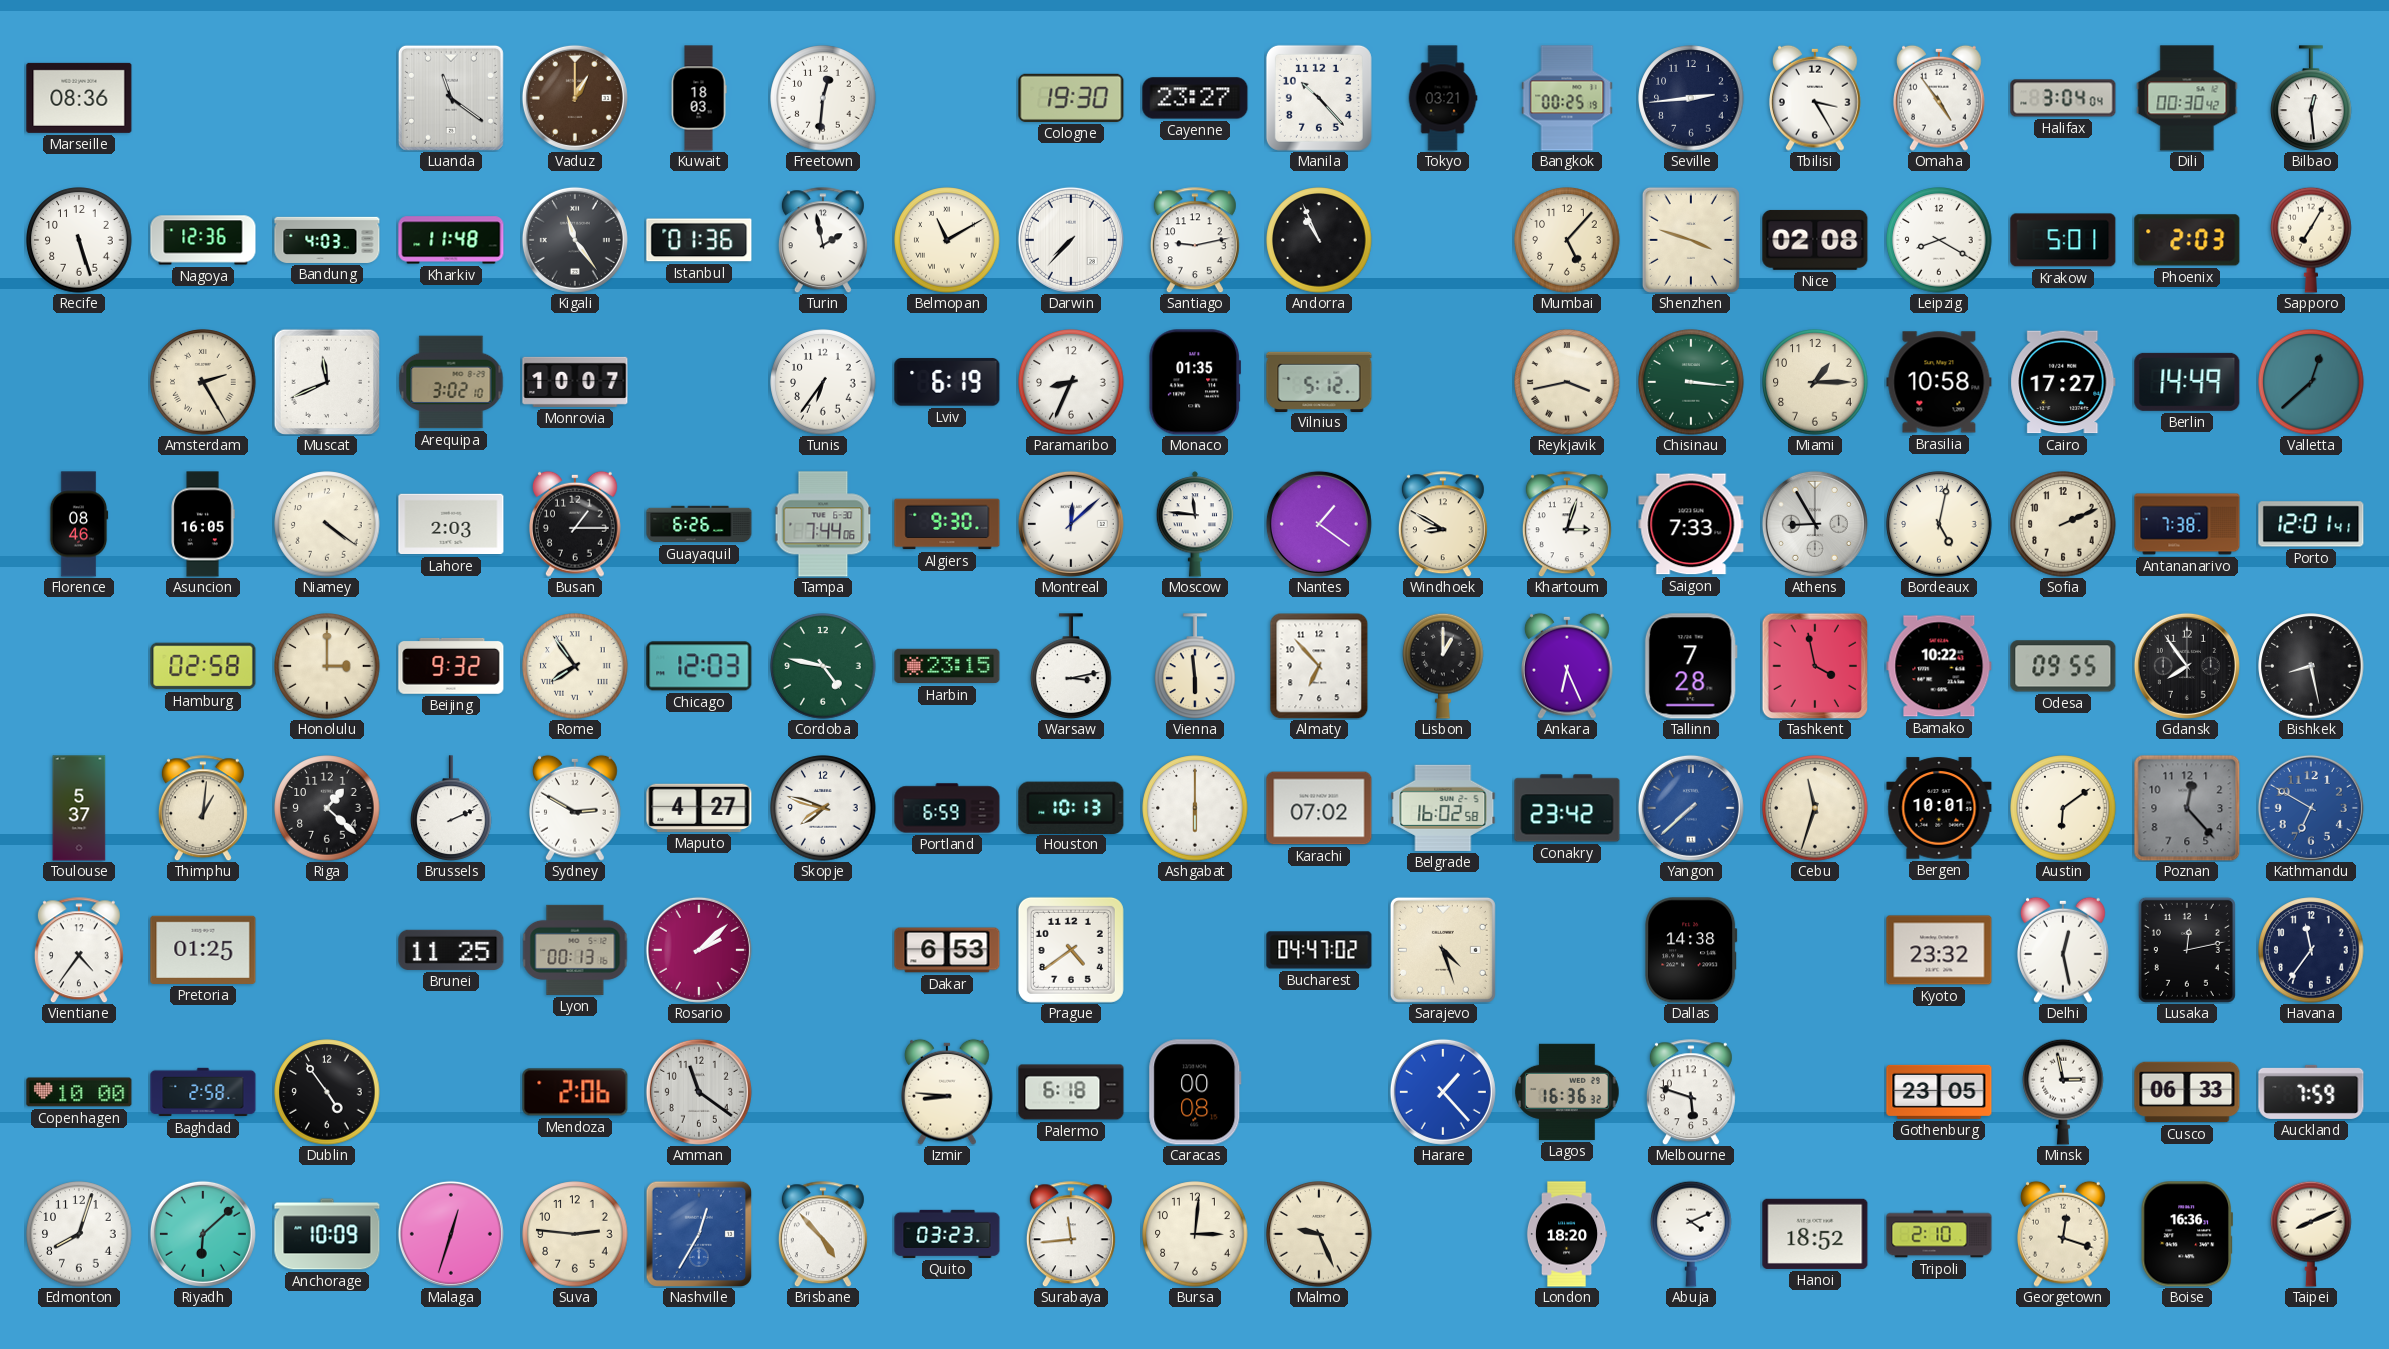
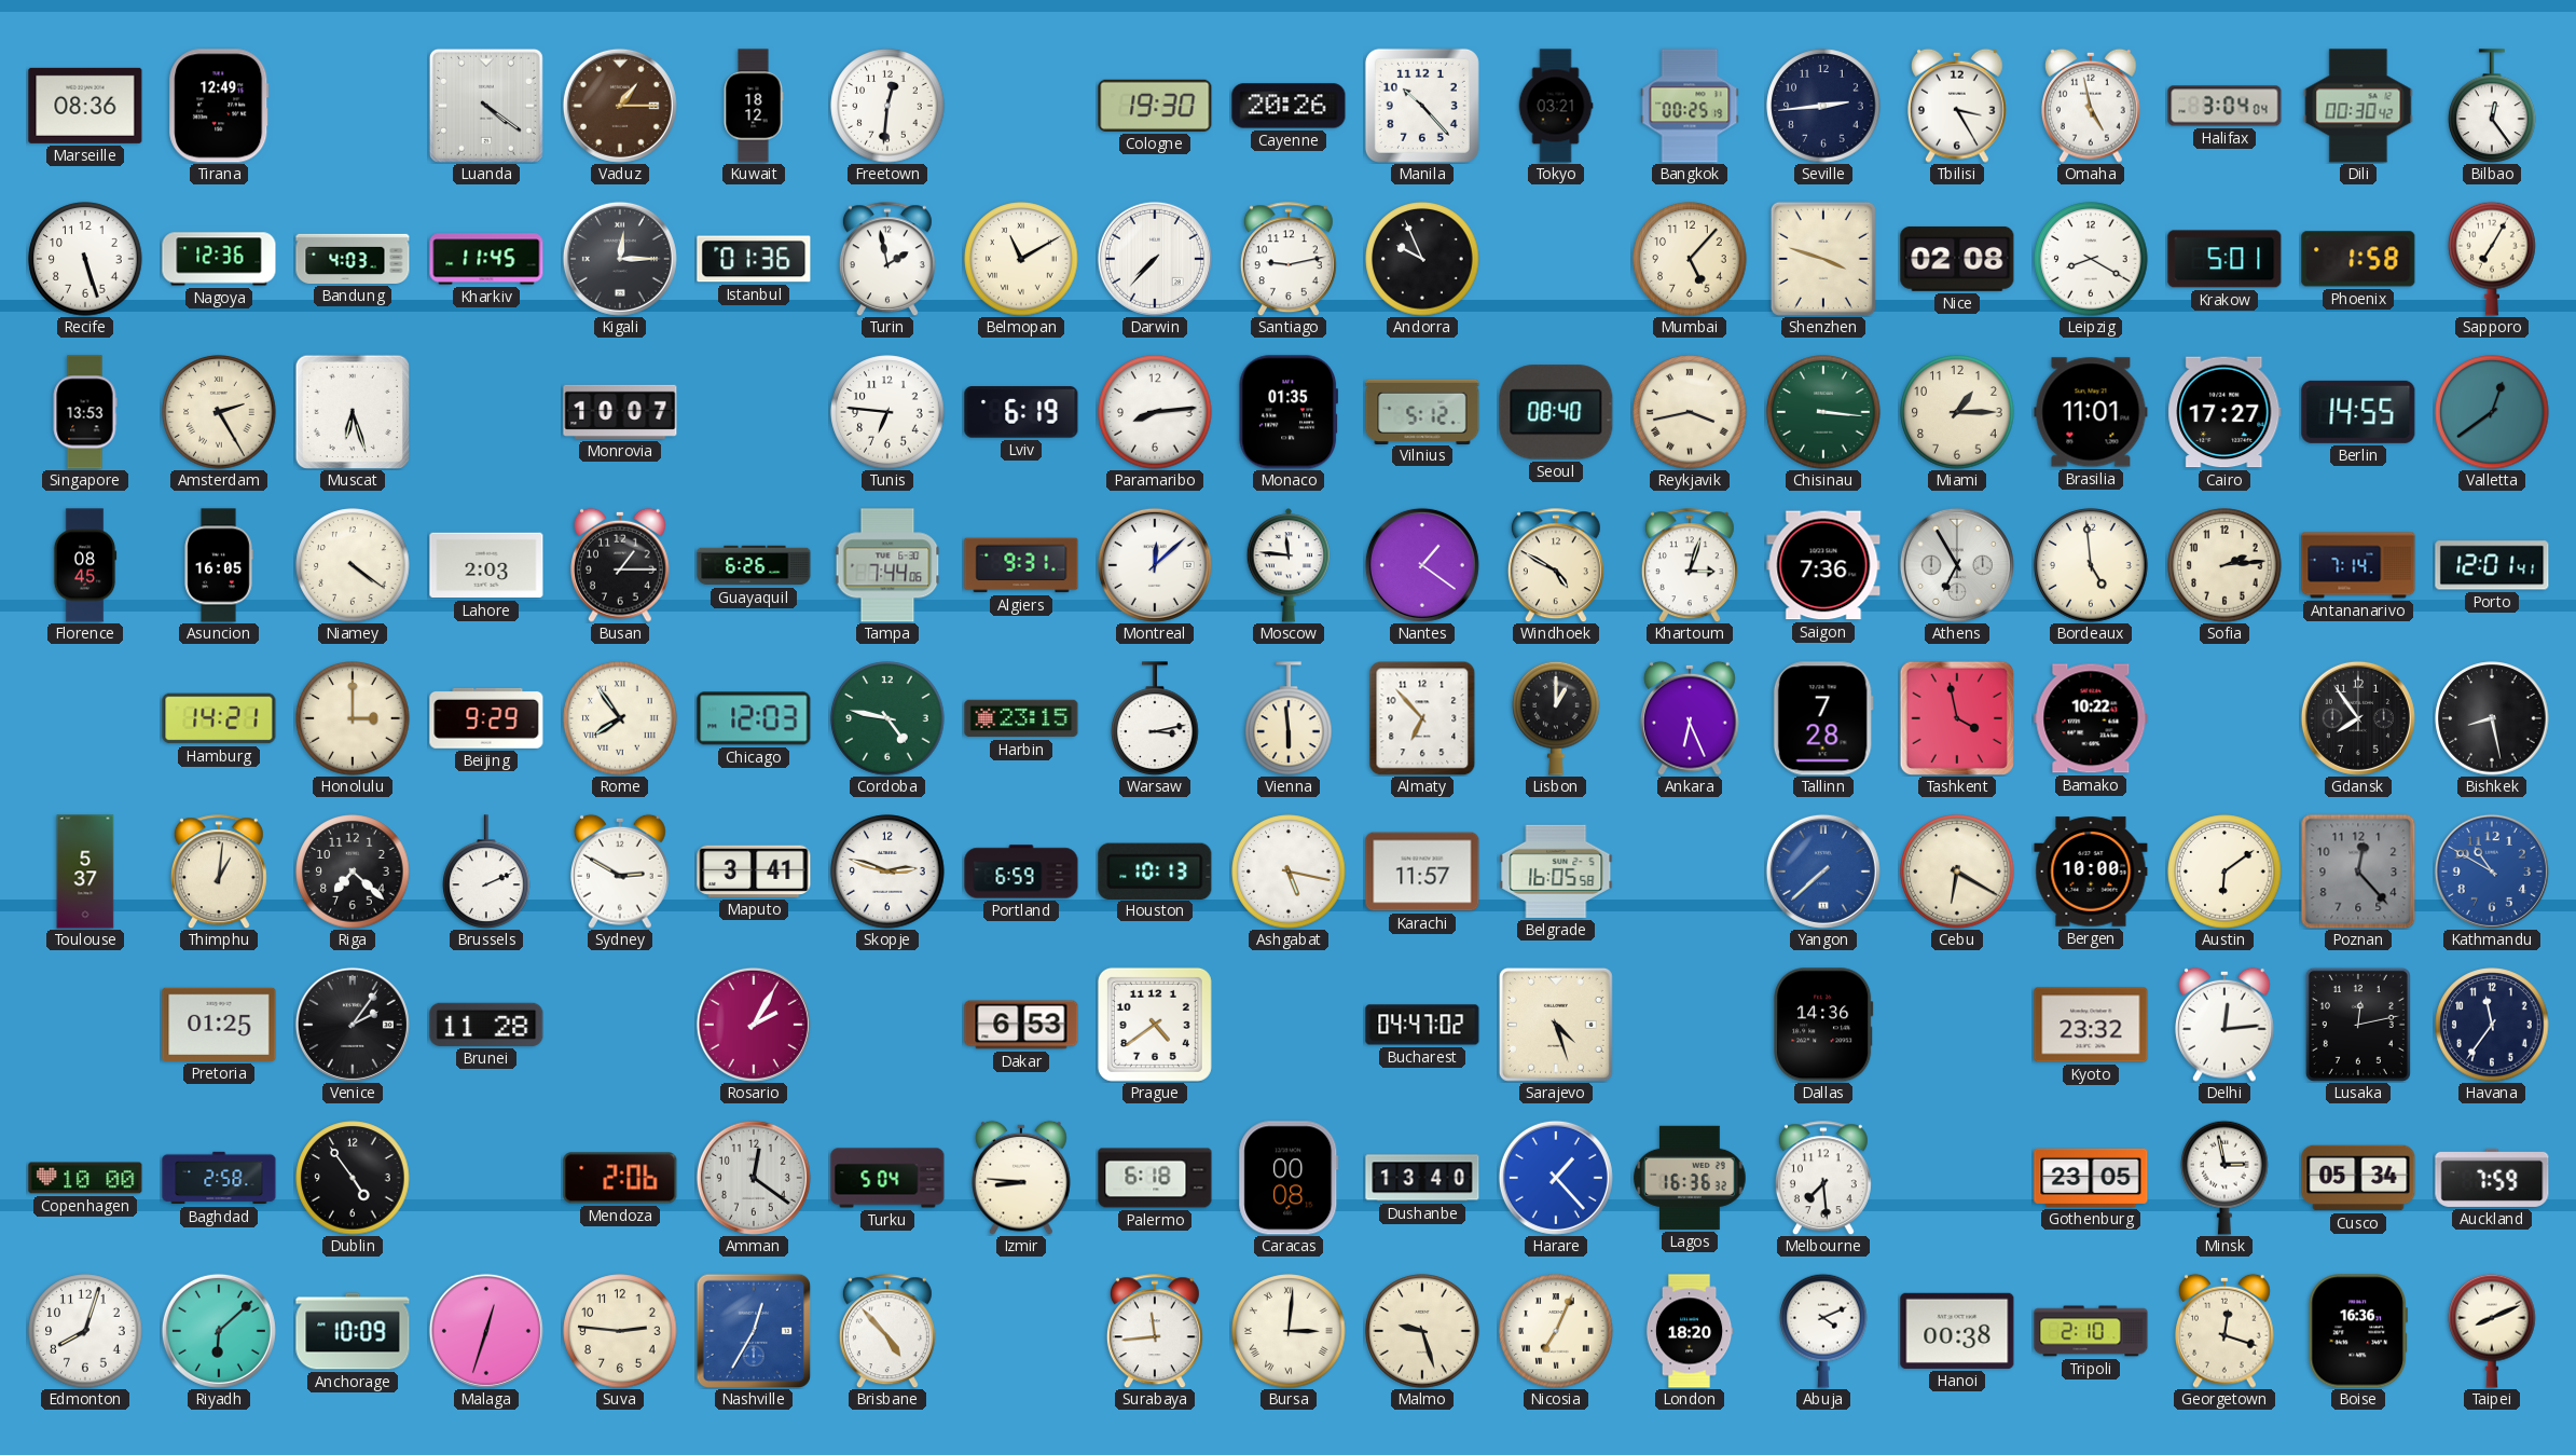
Tirana: none -> 12:49
Luanda: 11:21 -> 4:21
Vaduz: 1:00 -> 1:15
Kuwait: 18:03 -> 18:12
Cayenne: 23:27 -> 20:26
Omaha: 4:54 -> 4:58
Bilbao: 12:29 -> 12:24
Kharkiv: 11:48 -> 11:45
Kigali: 11:24 -> 12:15
Andorra: 10:56 -> 9:56
Phoenix: 2:03 -> 1:58
Singapore: none -> 13:53
Muscat: 11:41 -> 6:27
Arequipa: 3:02 -> none
Tunis: 6:36 -> 6:46
Paramaribo: 8:34 -> 8:14
Seoul: none -> 08:40
Brasilia: 10:58 -> 11:01
Berlin: 14:49 -> 14:55
Valletta: 12:38 -> 12:39
Florence: 08:46 -> 08:45
Algiers: 9:30 -> 9:31
Windhoek: 8:50 -> 4:50
Saigon: 7:33 -> 7:36
Athens: 8:55 -> 6:55
Bordeaux: 5:02 -> 4:59
Sofia: 2:11 -> 2:14
Antananarivo: 7:38 -> 7:14
Hamburg: 02:58 -> 14:21
Beijing: 9:32 -> 9:29
Odesa: 09:55 -> none
Riga: 1:22 -> 7:22
Maputo: 4:27 -> 3:41
Skopje: 7:48 -> 2:48
Ashgabat: 6:00 -> 5:17
Karachi: 07:02 -> 11:57
Belgrade: 16:02 -> 16:05
Conakry: 23:42 -> none
Cebu: 11:33 -> 6:20
Bergen: 10:01 -> 10:00
Kathmandu: 6:50 -> 10:50
Vientiane: 4:36 -> none
Venice: none -> 2:06
Brunei: 11:25 -> 11:28
Lyon: 00:13 -> none
Rosario: 2:08 -> 2:05
Dallas: 14:38 -> 14:36
Delhi: 12:28 -> 12:14
Amman: 11:21 -> 12:21
Turku: none -> 5:04
Dushanbe: none -> 13:40
Melbourne: 5:48 -> 7:29
Cusco: 06:33 -> 05:34
Quito: 03:23 -> none
Bursa numerals: Arabic -> Roman
Malmo: 9:26 -> 9:27
Nicosia: none -> 7:04
Hanoi: 18:52 -> 00:38
